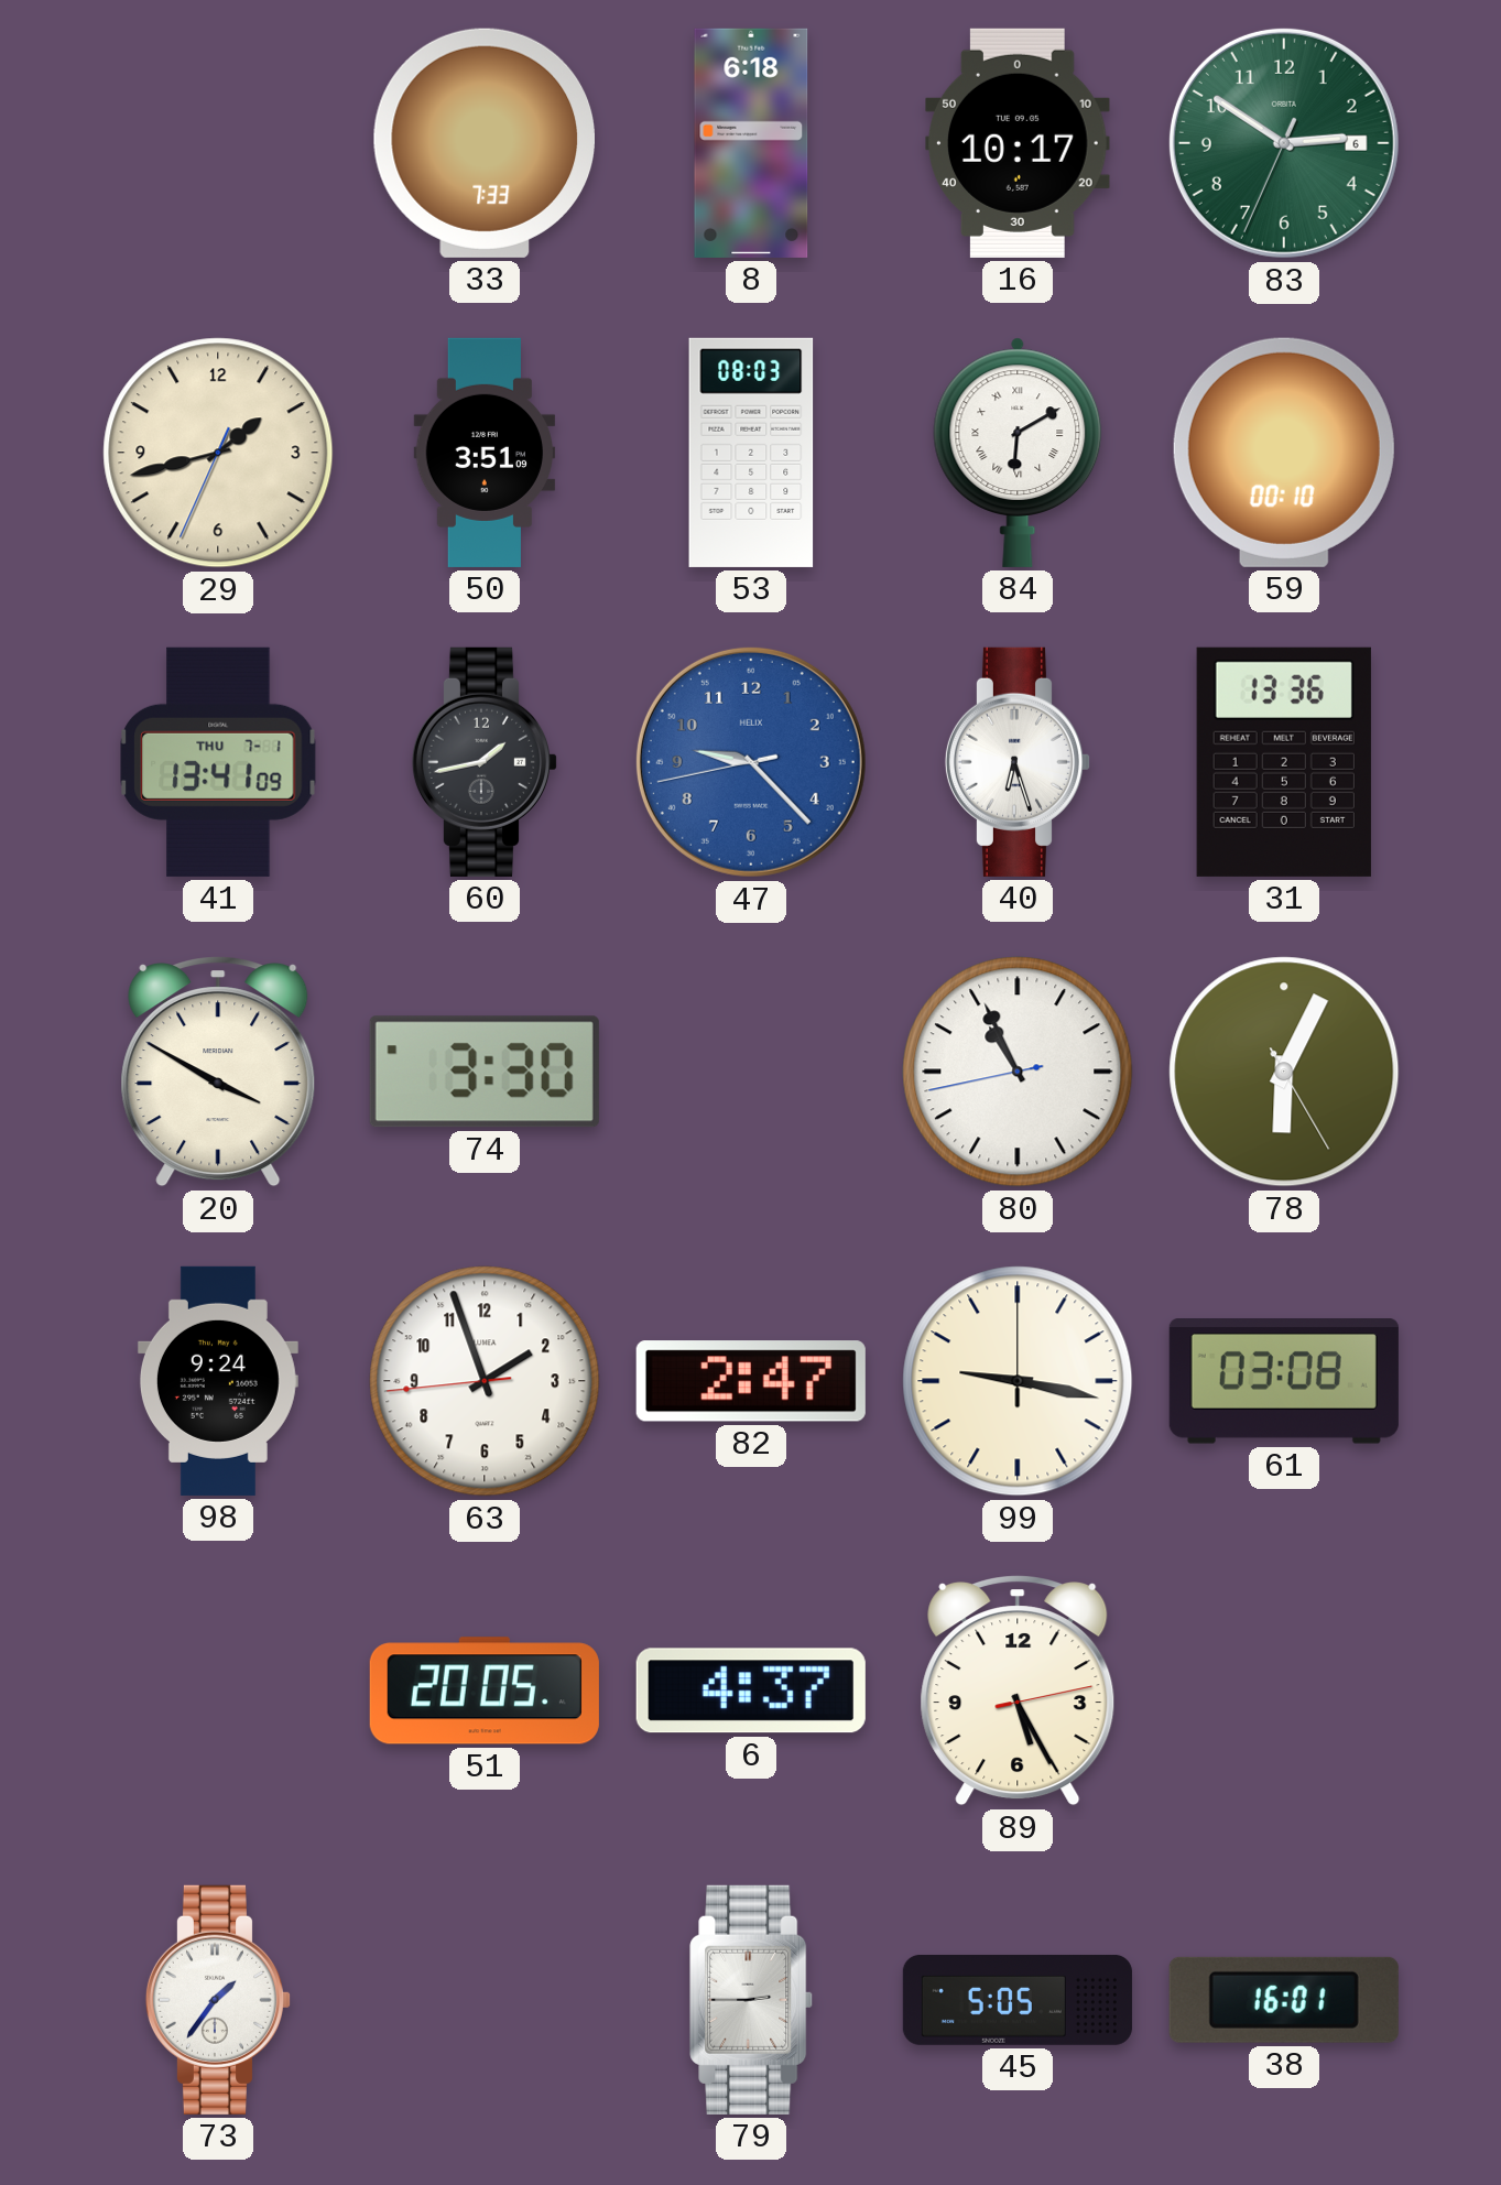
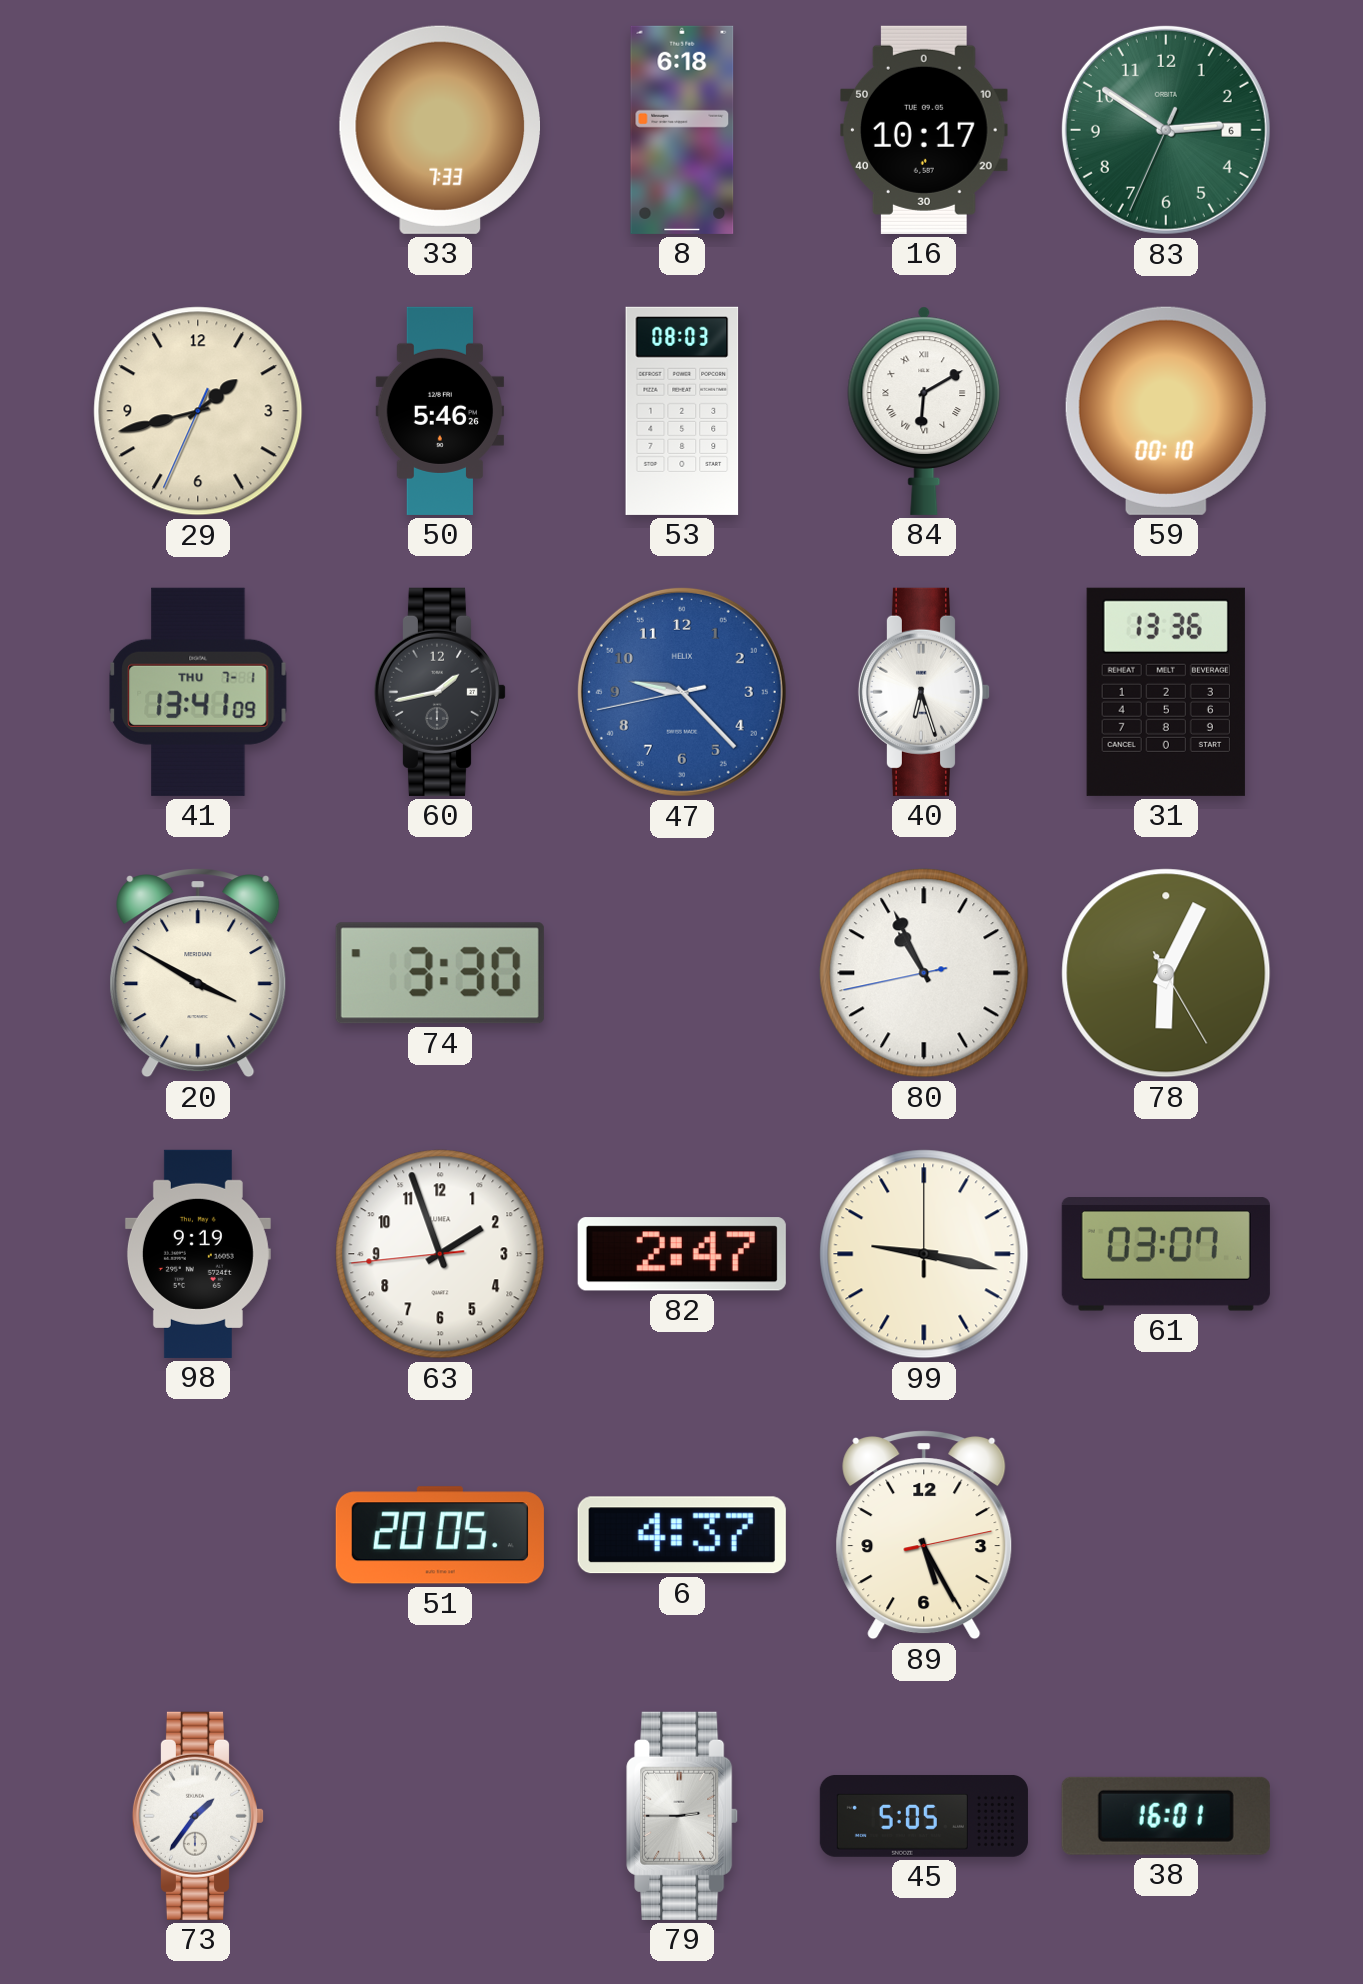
50: 3:51 -> 5:46
98: 9:24 -> 9:19
61: 03:08 -> 03:07
